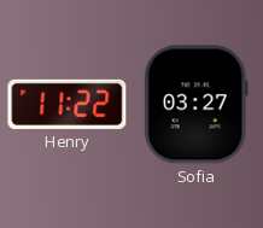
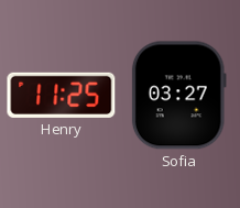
Henry: 11:22 -> 11:25
